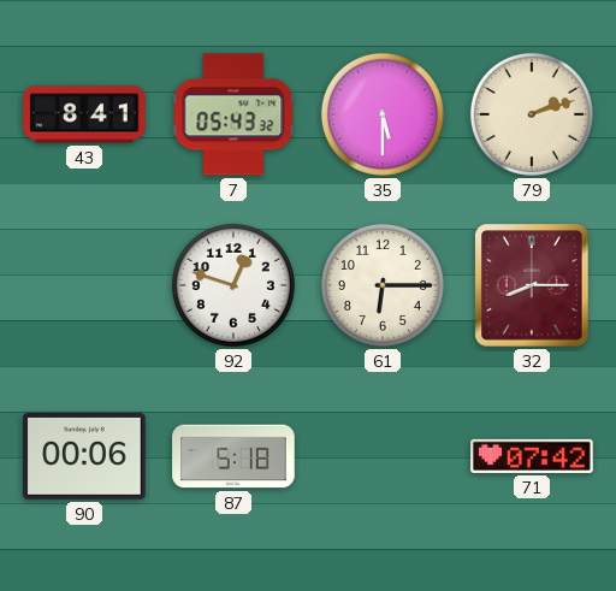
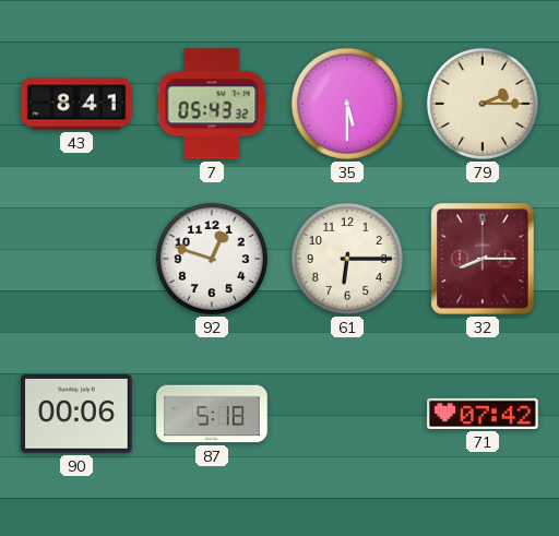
79: 2:12 -> 2:15
